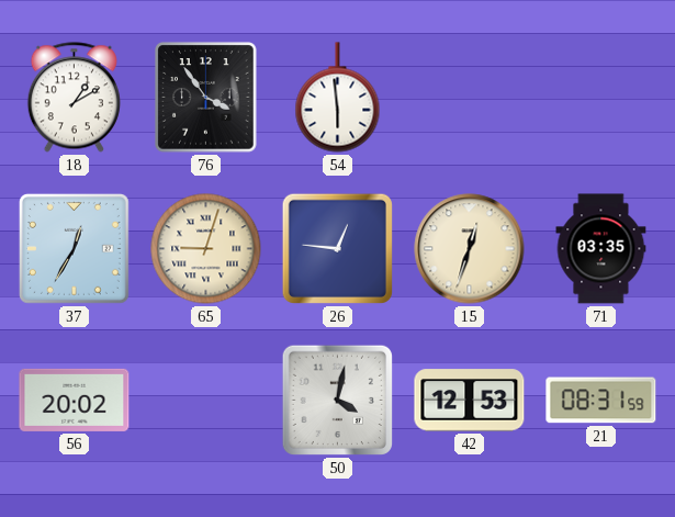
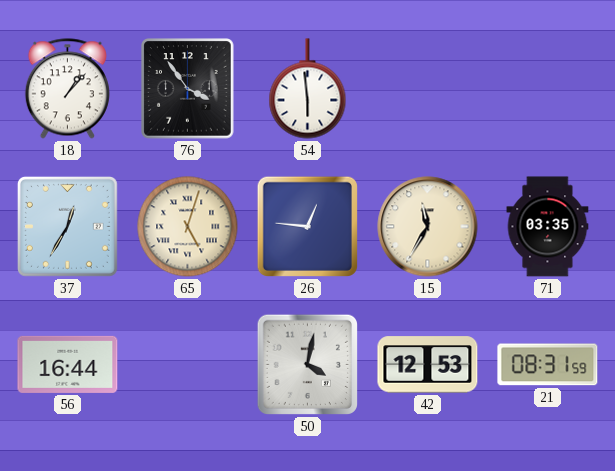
18: 1:10 -> 1:07
65: 9:03 -> 5:03
15: 12:33 -> 11:35
56: 20:02 -> 16:44
